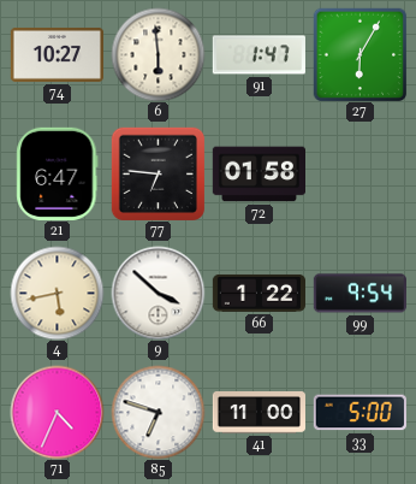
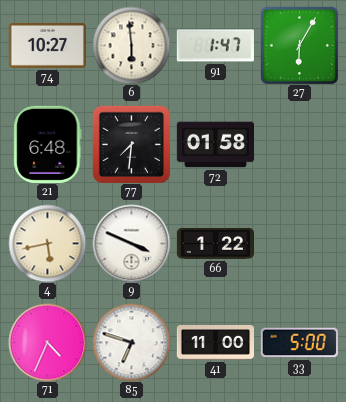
21: 6:47 -> 6:48
77: 6:46 -> 7:31
9: 3:52 -> 3:49
99: 9:54 -> none
